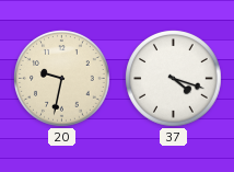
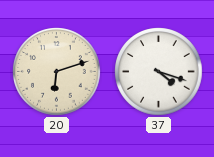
20: 9:32 -> 6:12
